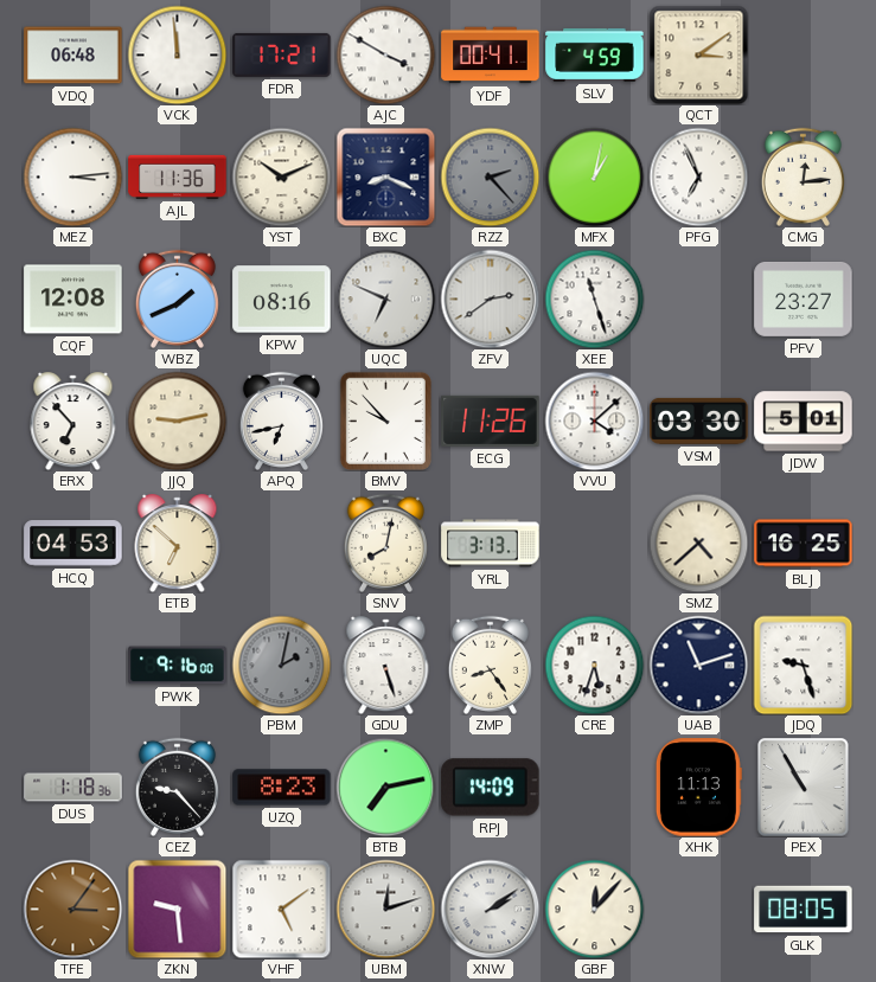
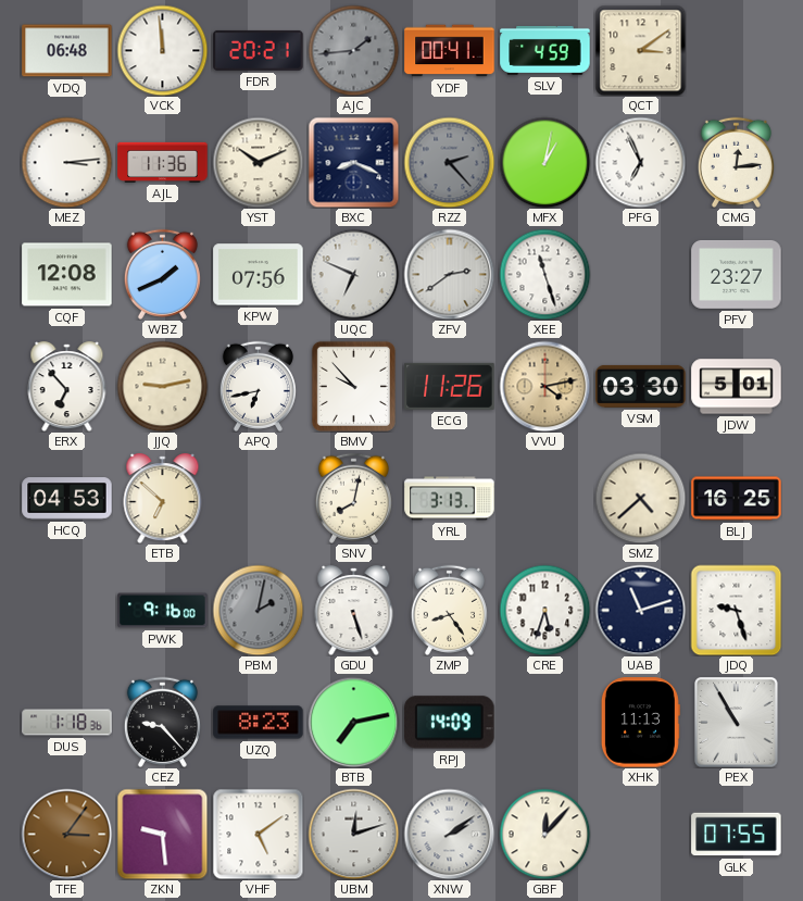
FDR: 17:21 -> 20:21
AJC: 3:50 -> 1:44
AJC dial: white -> grey
KPW: 08:16 -> 07:56
VVU: 4:08 -> 4:13
VVU dial: white -> champagne
GLK: 08:05 -> 07:55
